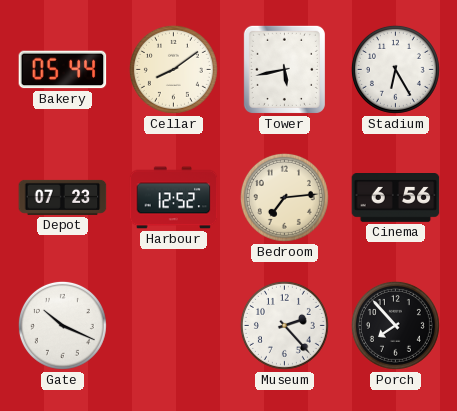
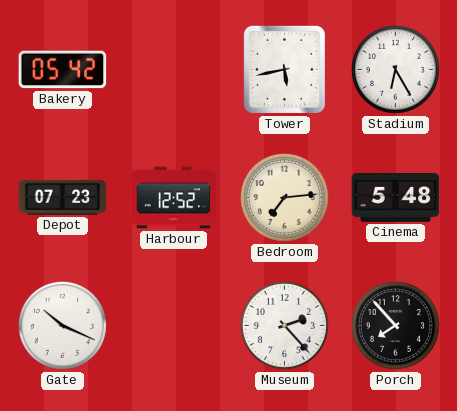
Bakery: 05:44 -> 05:42
Cellar: 8:09 -> none
Cinema: 6:56 -> 5:48
